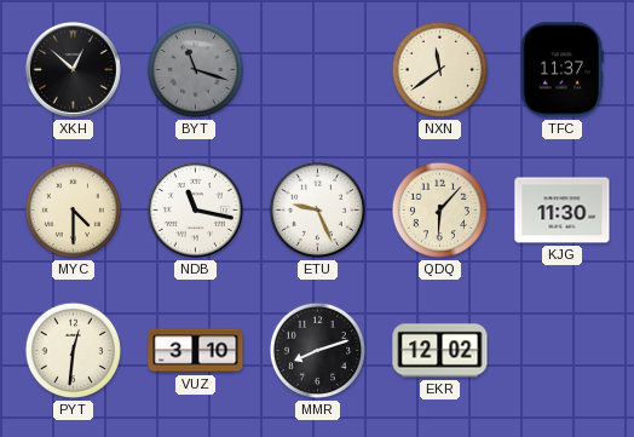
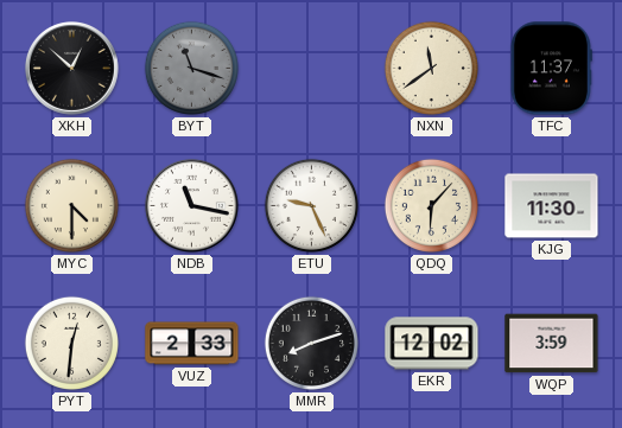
VUZ: 3:10 -> 2:33
WQP: none -> 3:59
